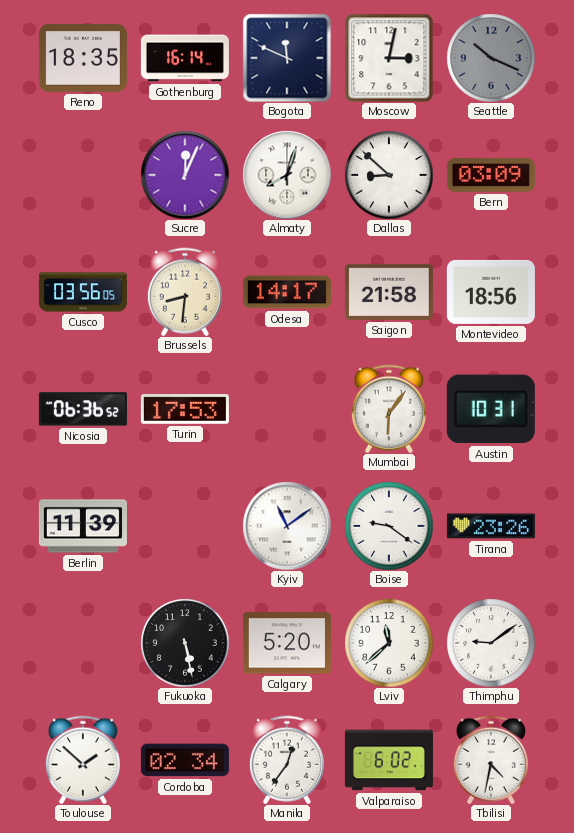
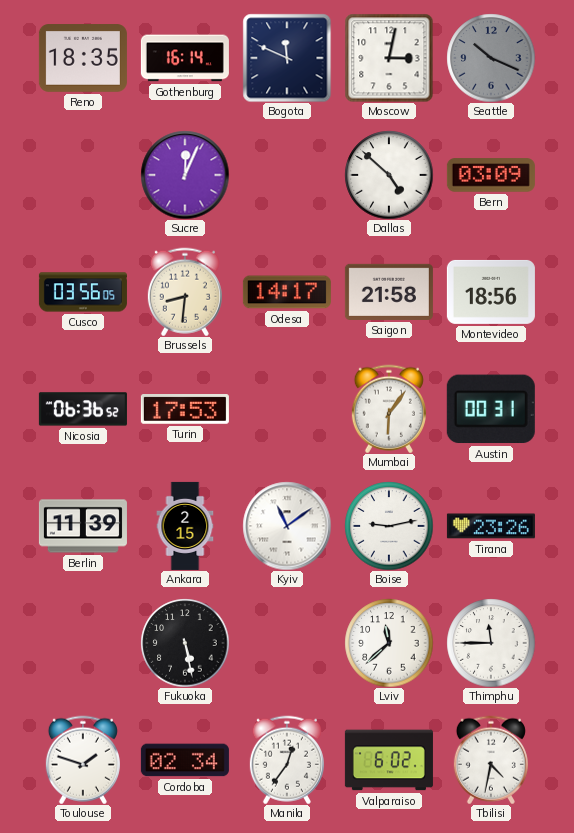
Almaty: 8:03 -> none
Dallas: 8:52 -> 4:52
Austin: 10:31 -> 00:31
Ankara: none -> 2:15
Boise: 9:21 -> 9:13
Calgary: 5:20 -> none
Thimphu: 9:09 -> 11:45
Toulouse: 1:52 -> 1:48
